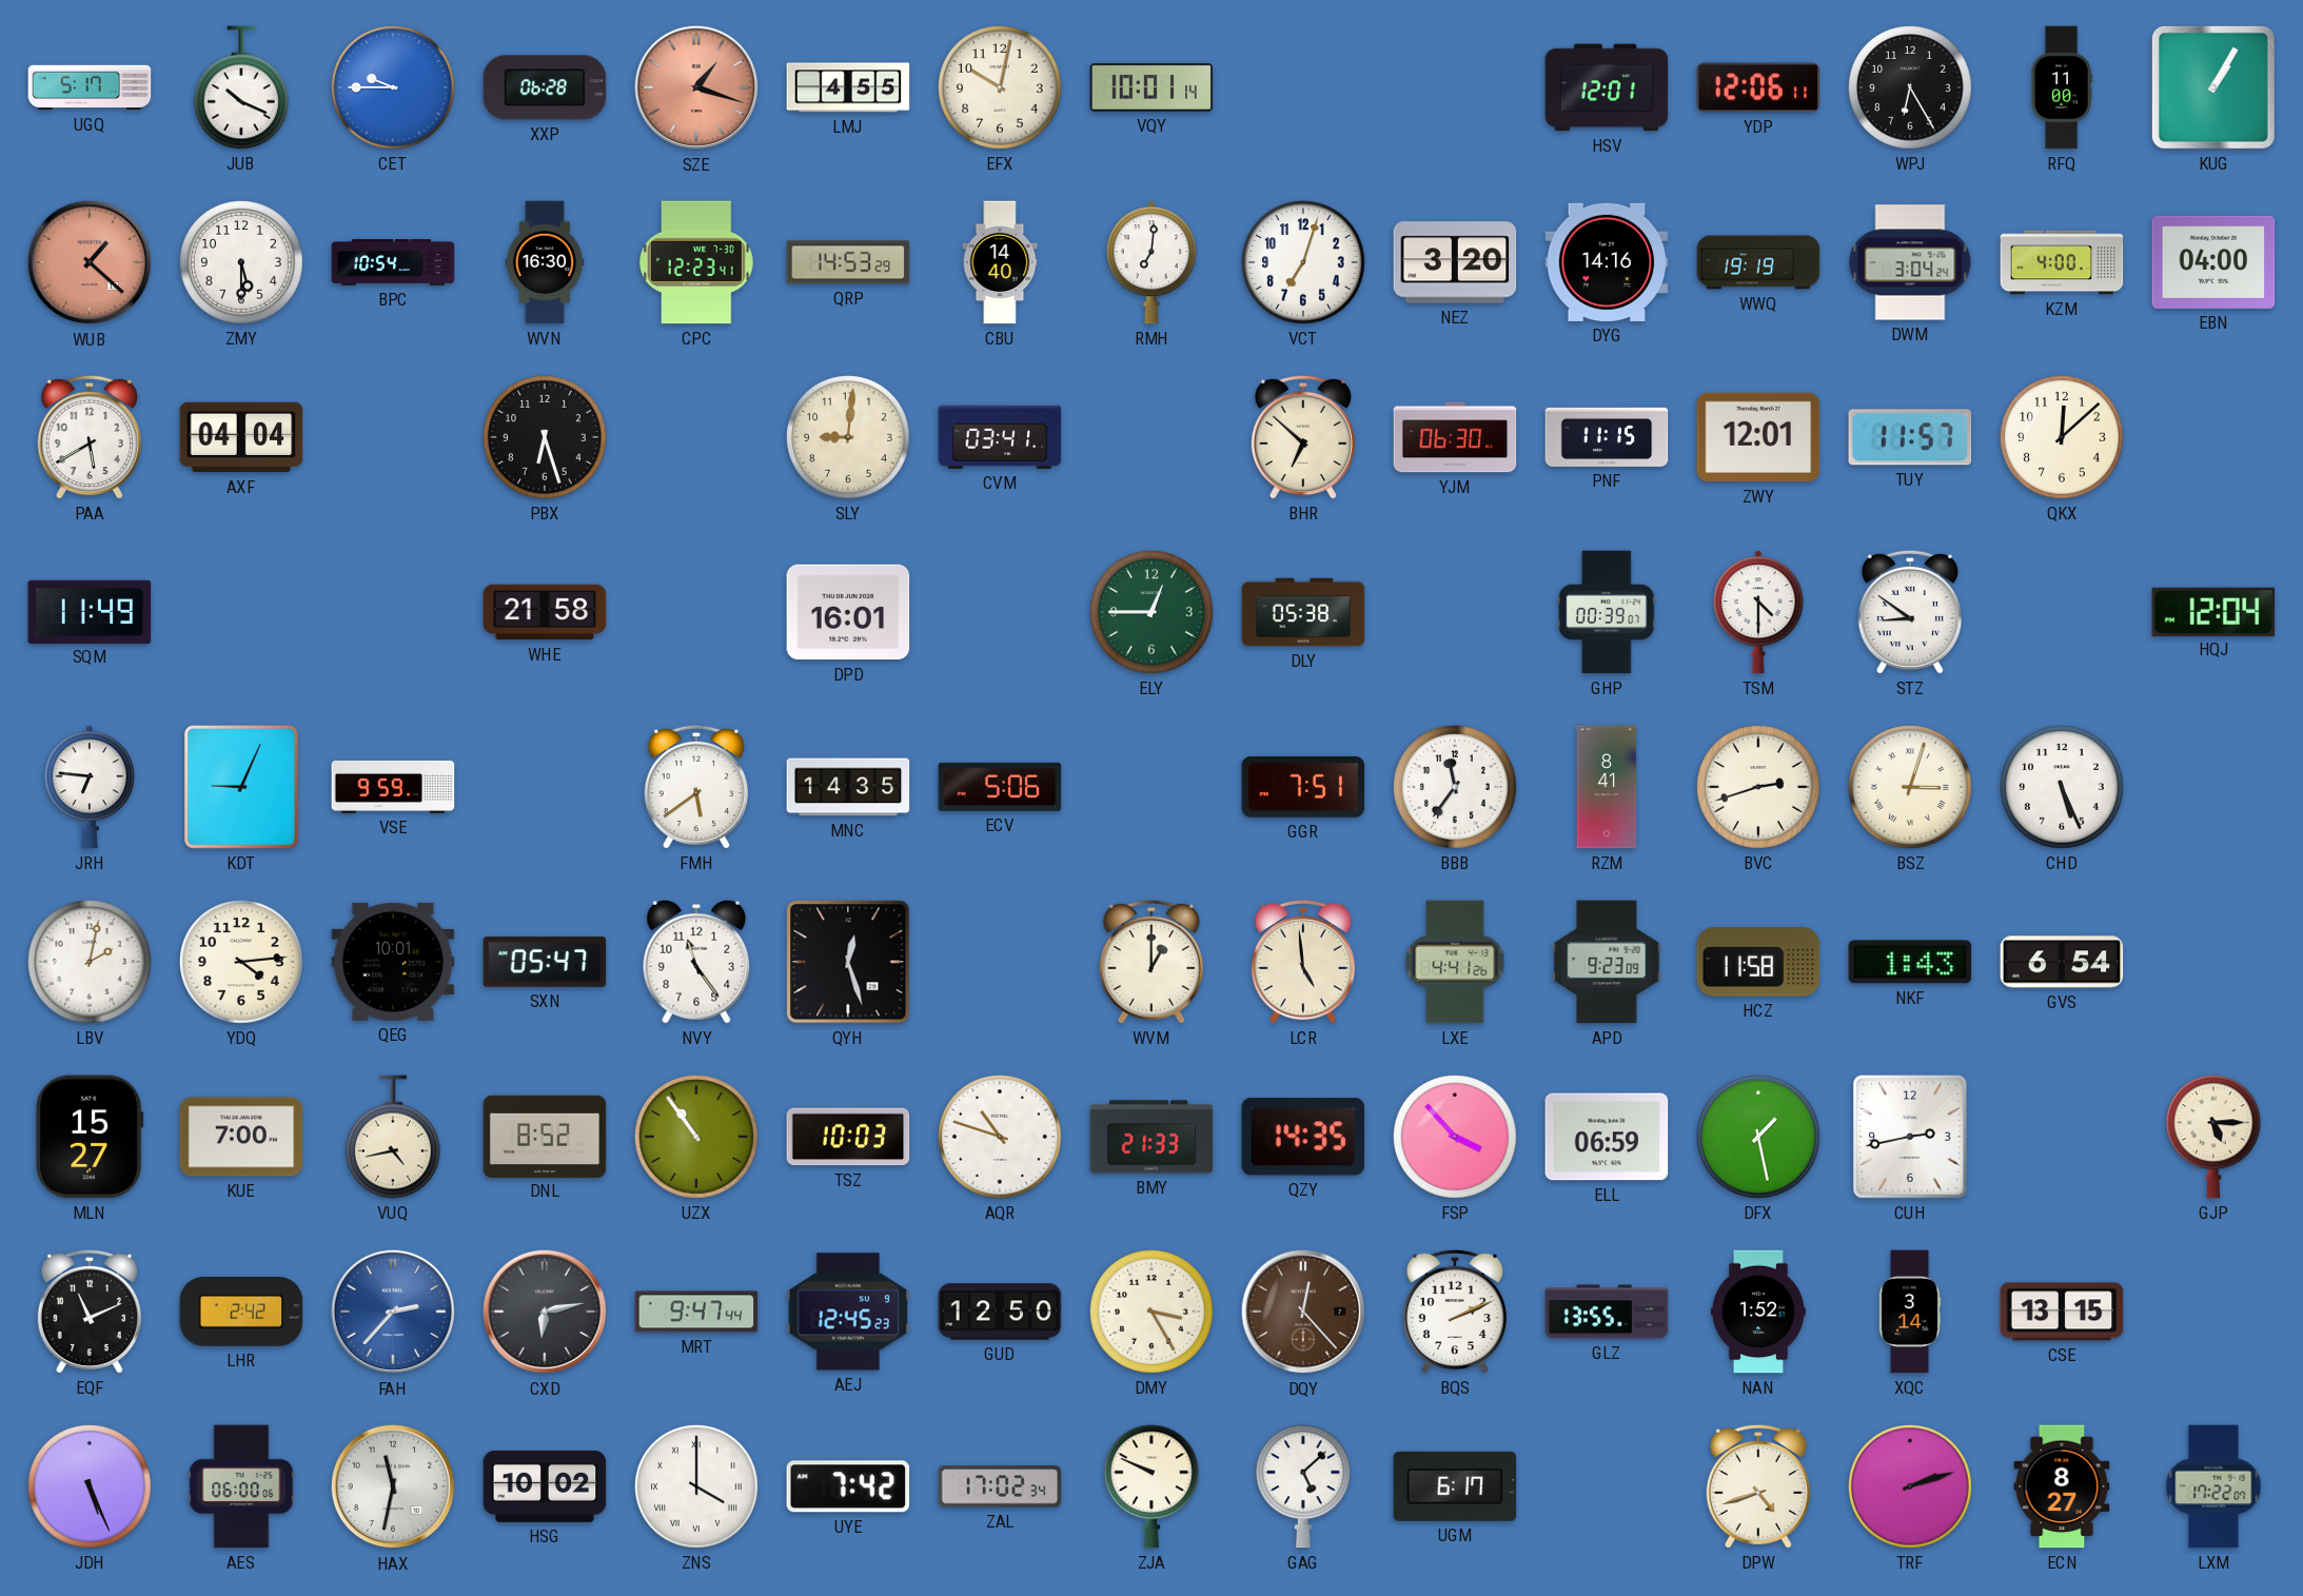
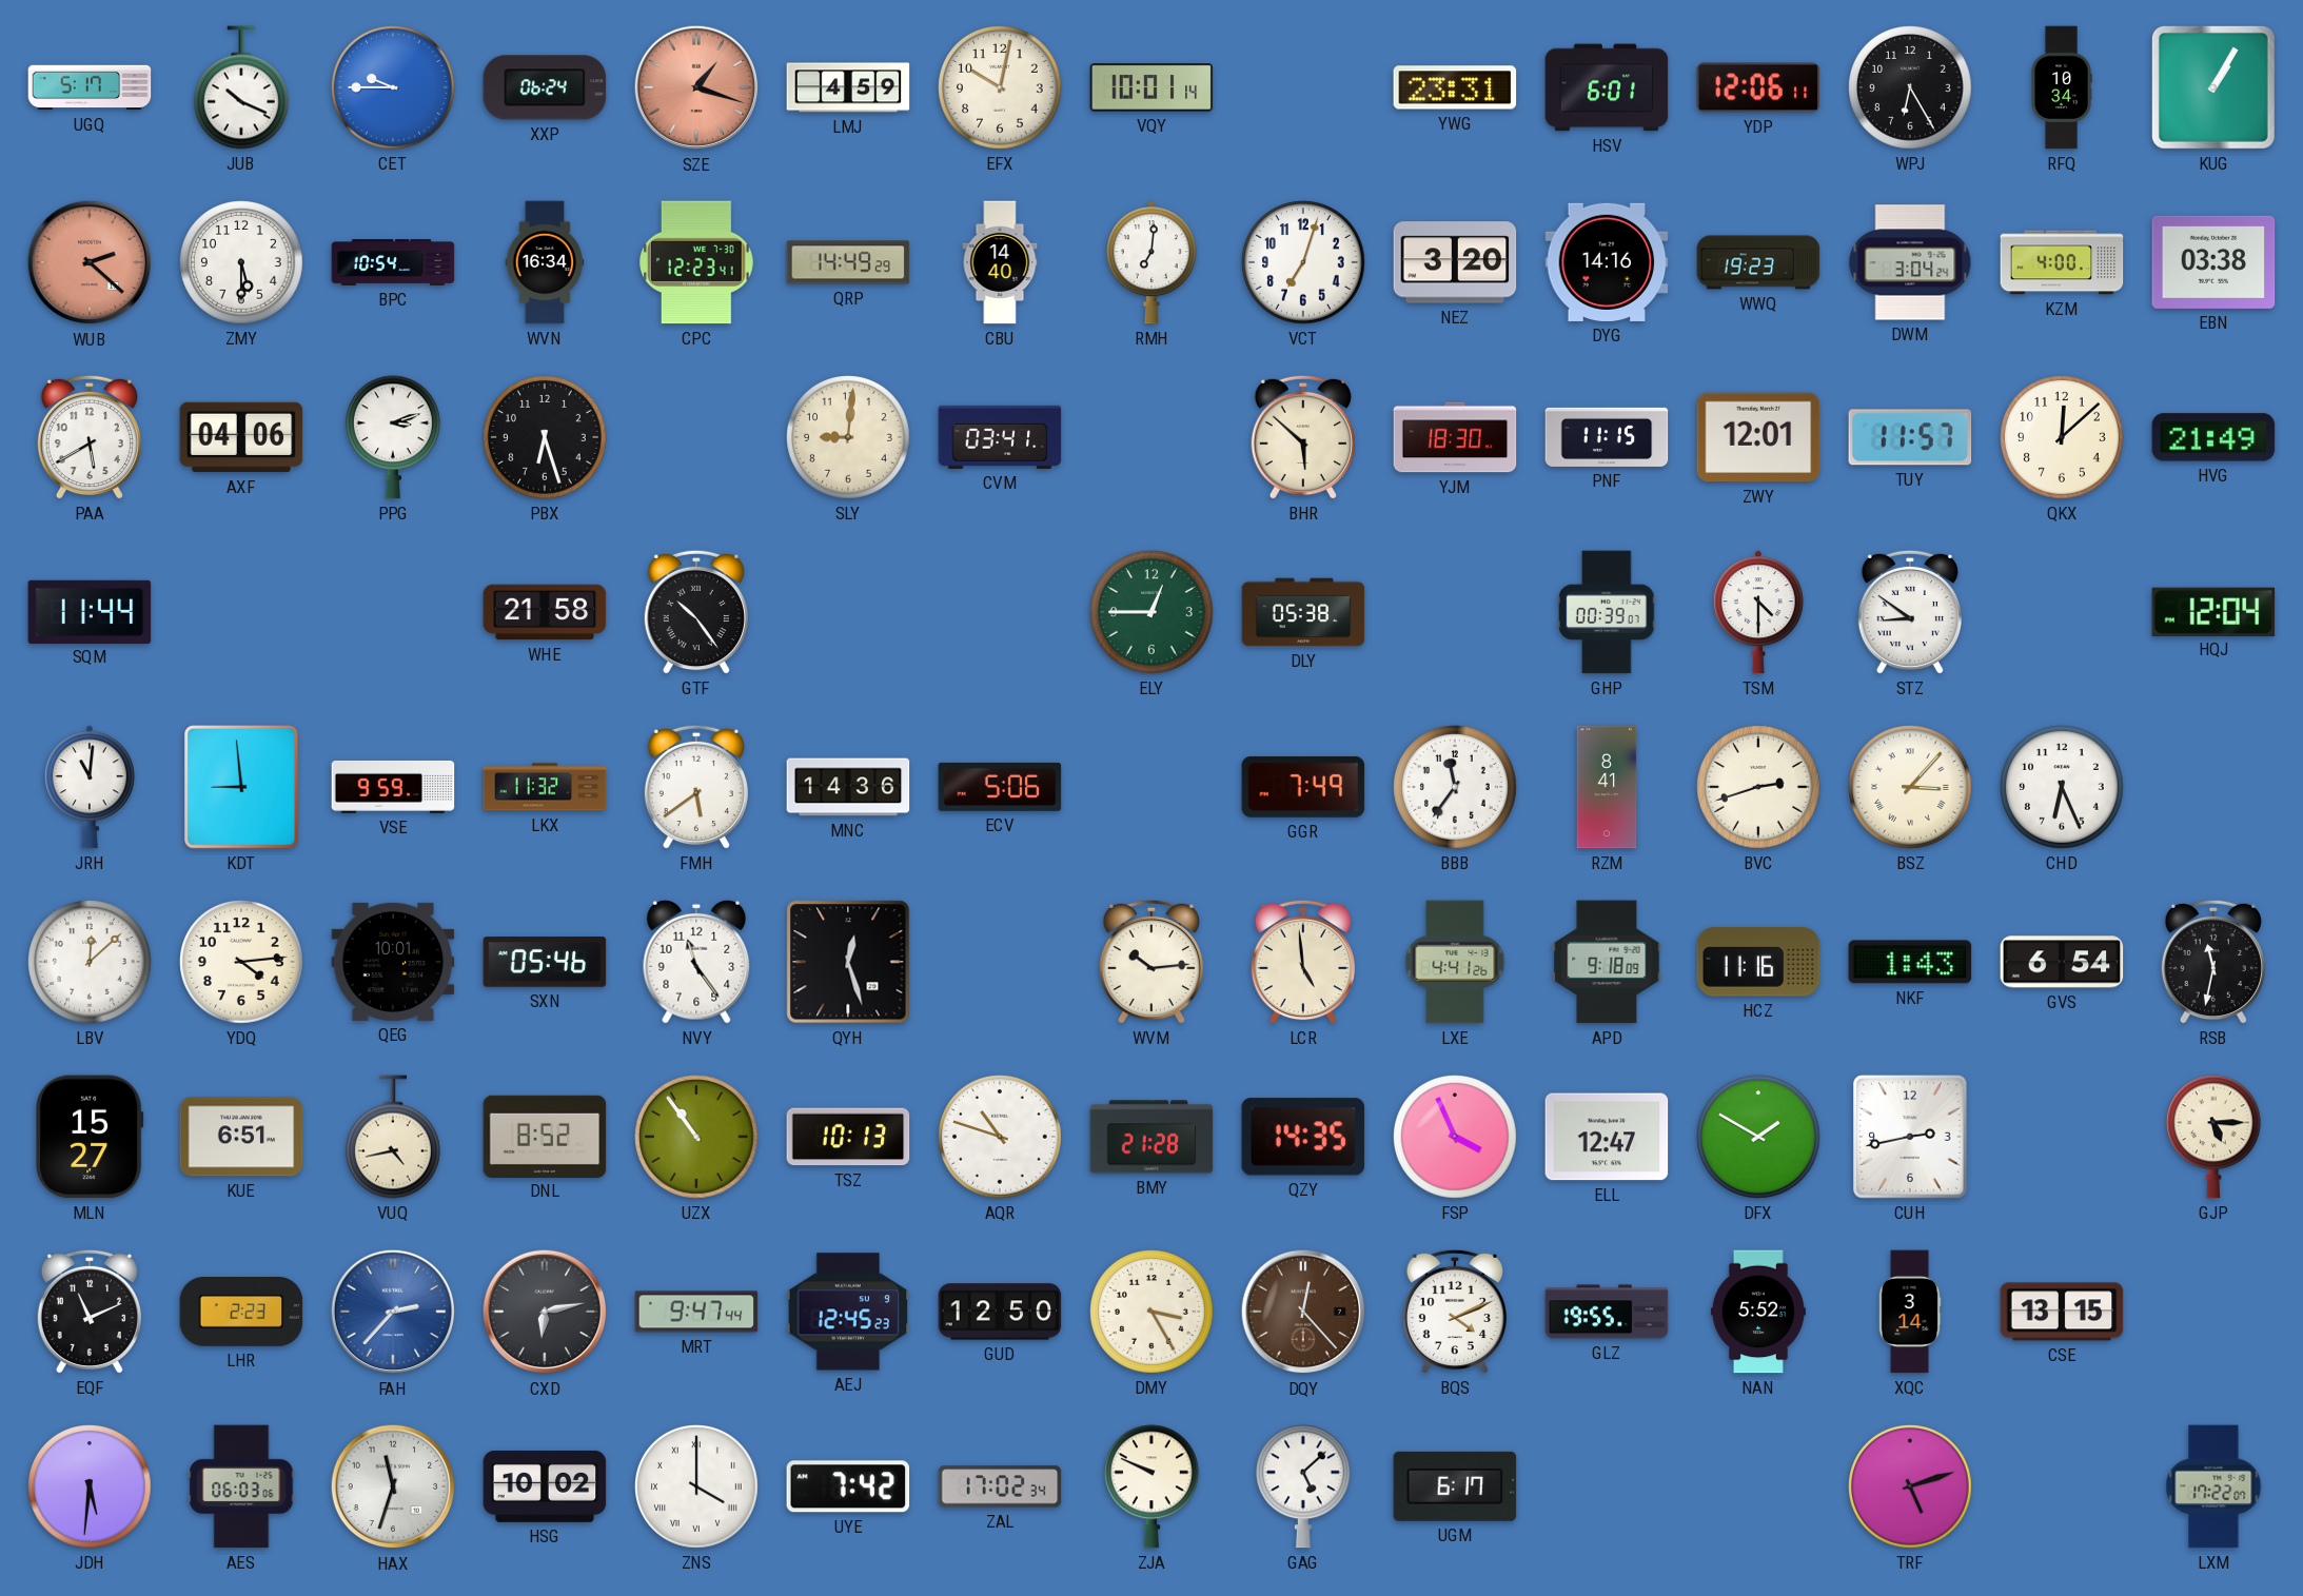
XXP: 06:28 -> 06:24
LMJ: 4:55 -> 4:59
YWG: none -> 23:31
HSV: 12:01 -> 6:01
RFQ: 11:00 -> 10:34
WUB: 1:22 -> 2:22
WVN: 16:30 -> 16:34
QRP: 14:53 -> 14:49
WWQ: 19:19 -> 19:23
EBN: 04:00 -> 03:38
AXF: 04:04 -> 04:06
PPG: none -> 3:12
BHR: 6:52 -> 5:52
YJM: 06:30 -> 18:30
HVG: none -> 21:49
SQM: 11:49 -> 11:44
GTF: none -> 10:24
DPD: 16:01 -> none
JRH: 6:46 -> 11:01
KDT: 9:04 -> 8:59
LKX: none -> 11:32
MNC: 14:35 -> 14:36
GGR: 7:51 -> 7:49
BSZ: 3:03 -> 3:07
CHD: 5:26 -> 6:26
LBV: 2:02 -> 12:08
SXN: 05:47 -> 05:46
WVM: 1:00 -> 10:14
APD: 9:23 -> 9:18
HCZ: 11:58 -> 11:16
RSB: none -> 11:32
KUE: 7:00 -> 6:51
TSZ: 10:03 -> 10:13
BMY: 21:33 -> 21:28
FSP: 3:53 -> 3:56
ELL: 06:59 -> 12:47
DFX: 1:28 -> 1:50
LHR: 2:42 -> 2:23
BQS: 2:11 -> 4:11
GLZ: 13:55 -> 19:55
NAN: 1:52 -> 5:52
JDH: 5:26 -> 5:31
AES: 06:00 -> 06:03
HAX: 11:32 -> 11:33
DPW: 4:42 -> none
TRF: 2:12 -> 5:12
ECN: 8:27 -> none
